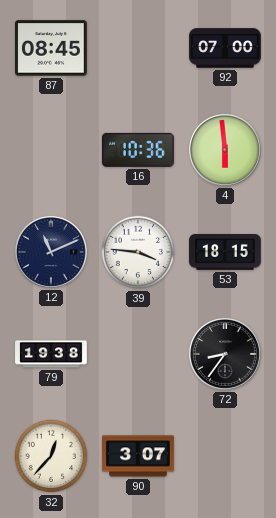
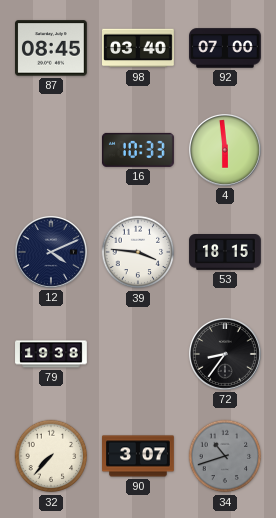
98: none -> 03:40
16: 10:36 -> 10:33
12: 11:11 -> 4:11
32: 12:37 -> 7:37
34: none -> 10:42
